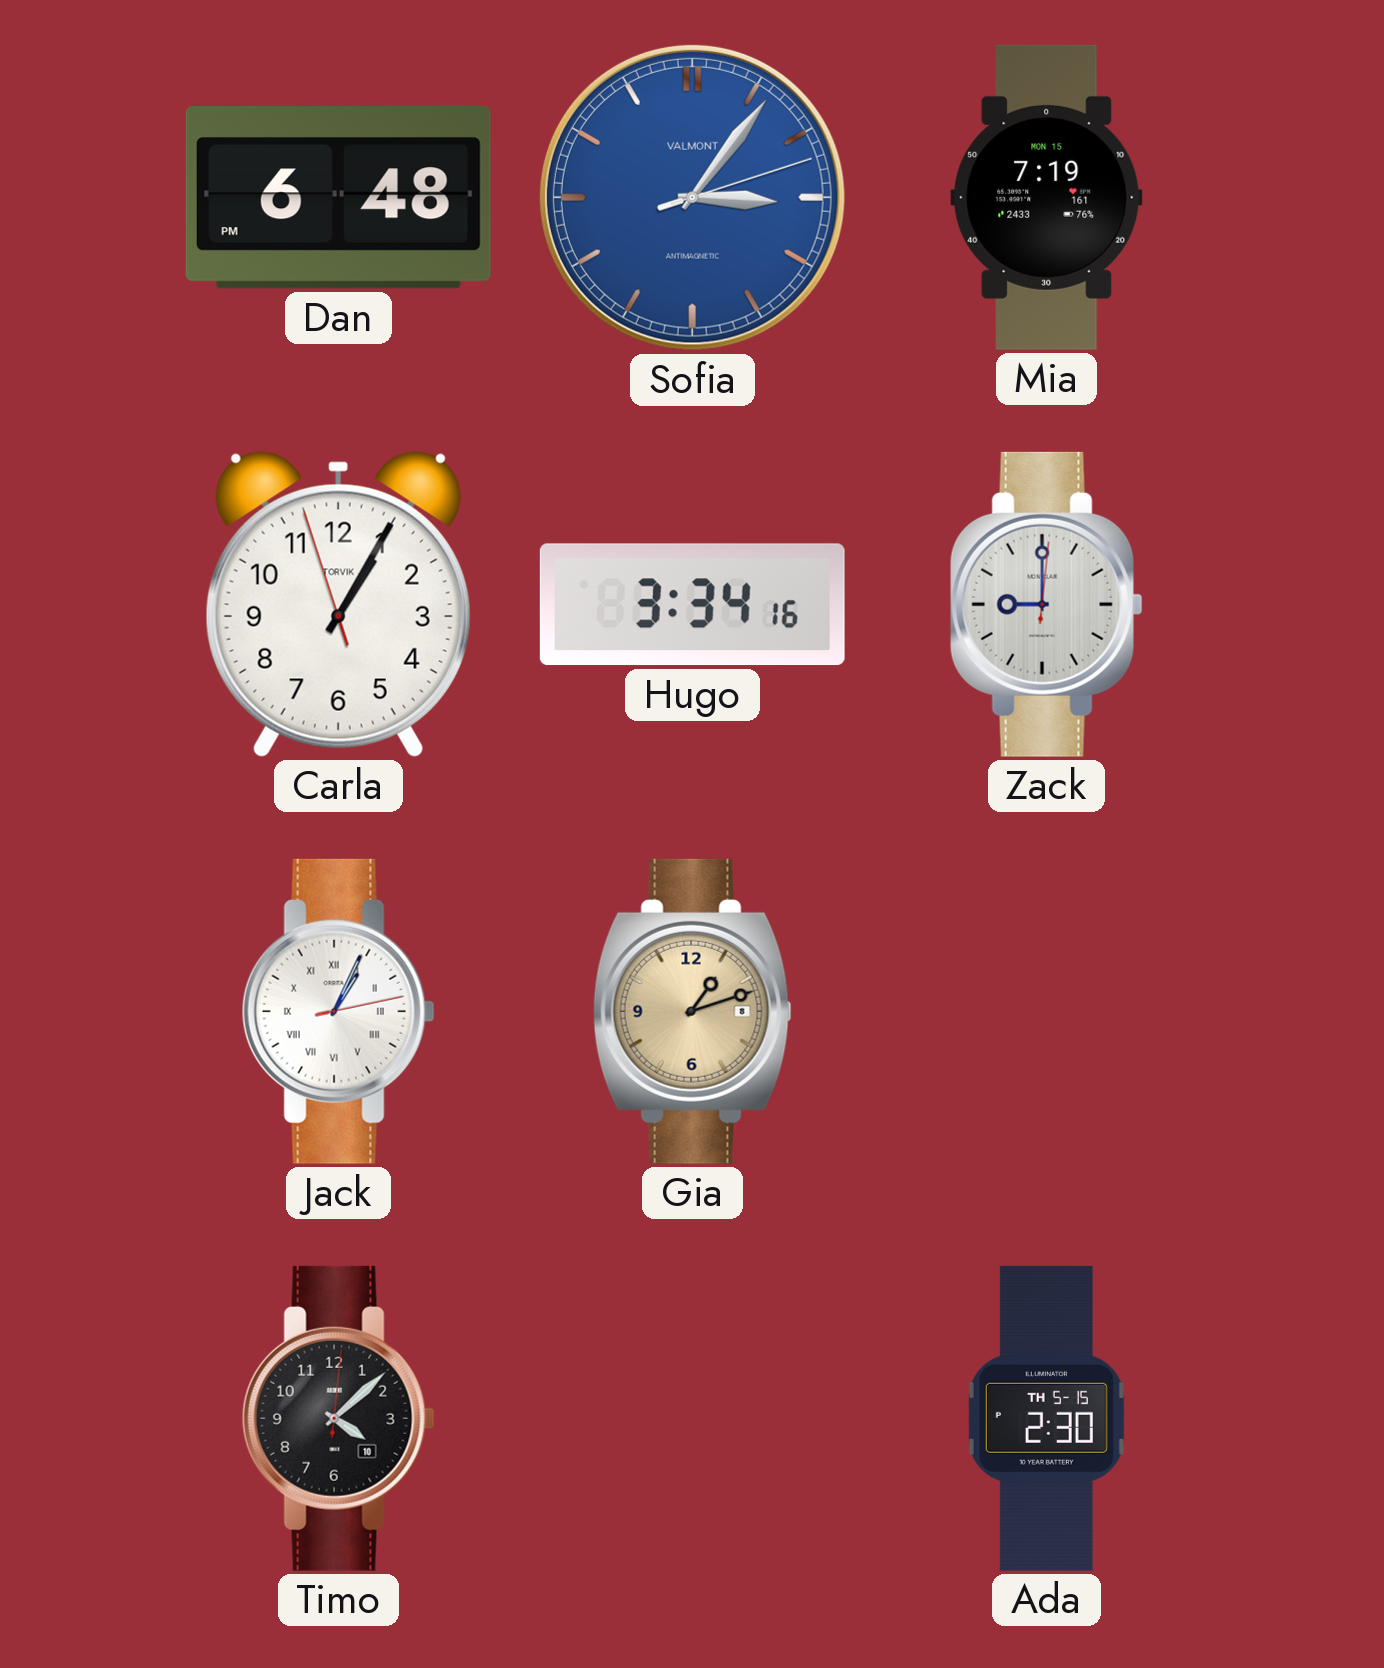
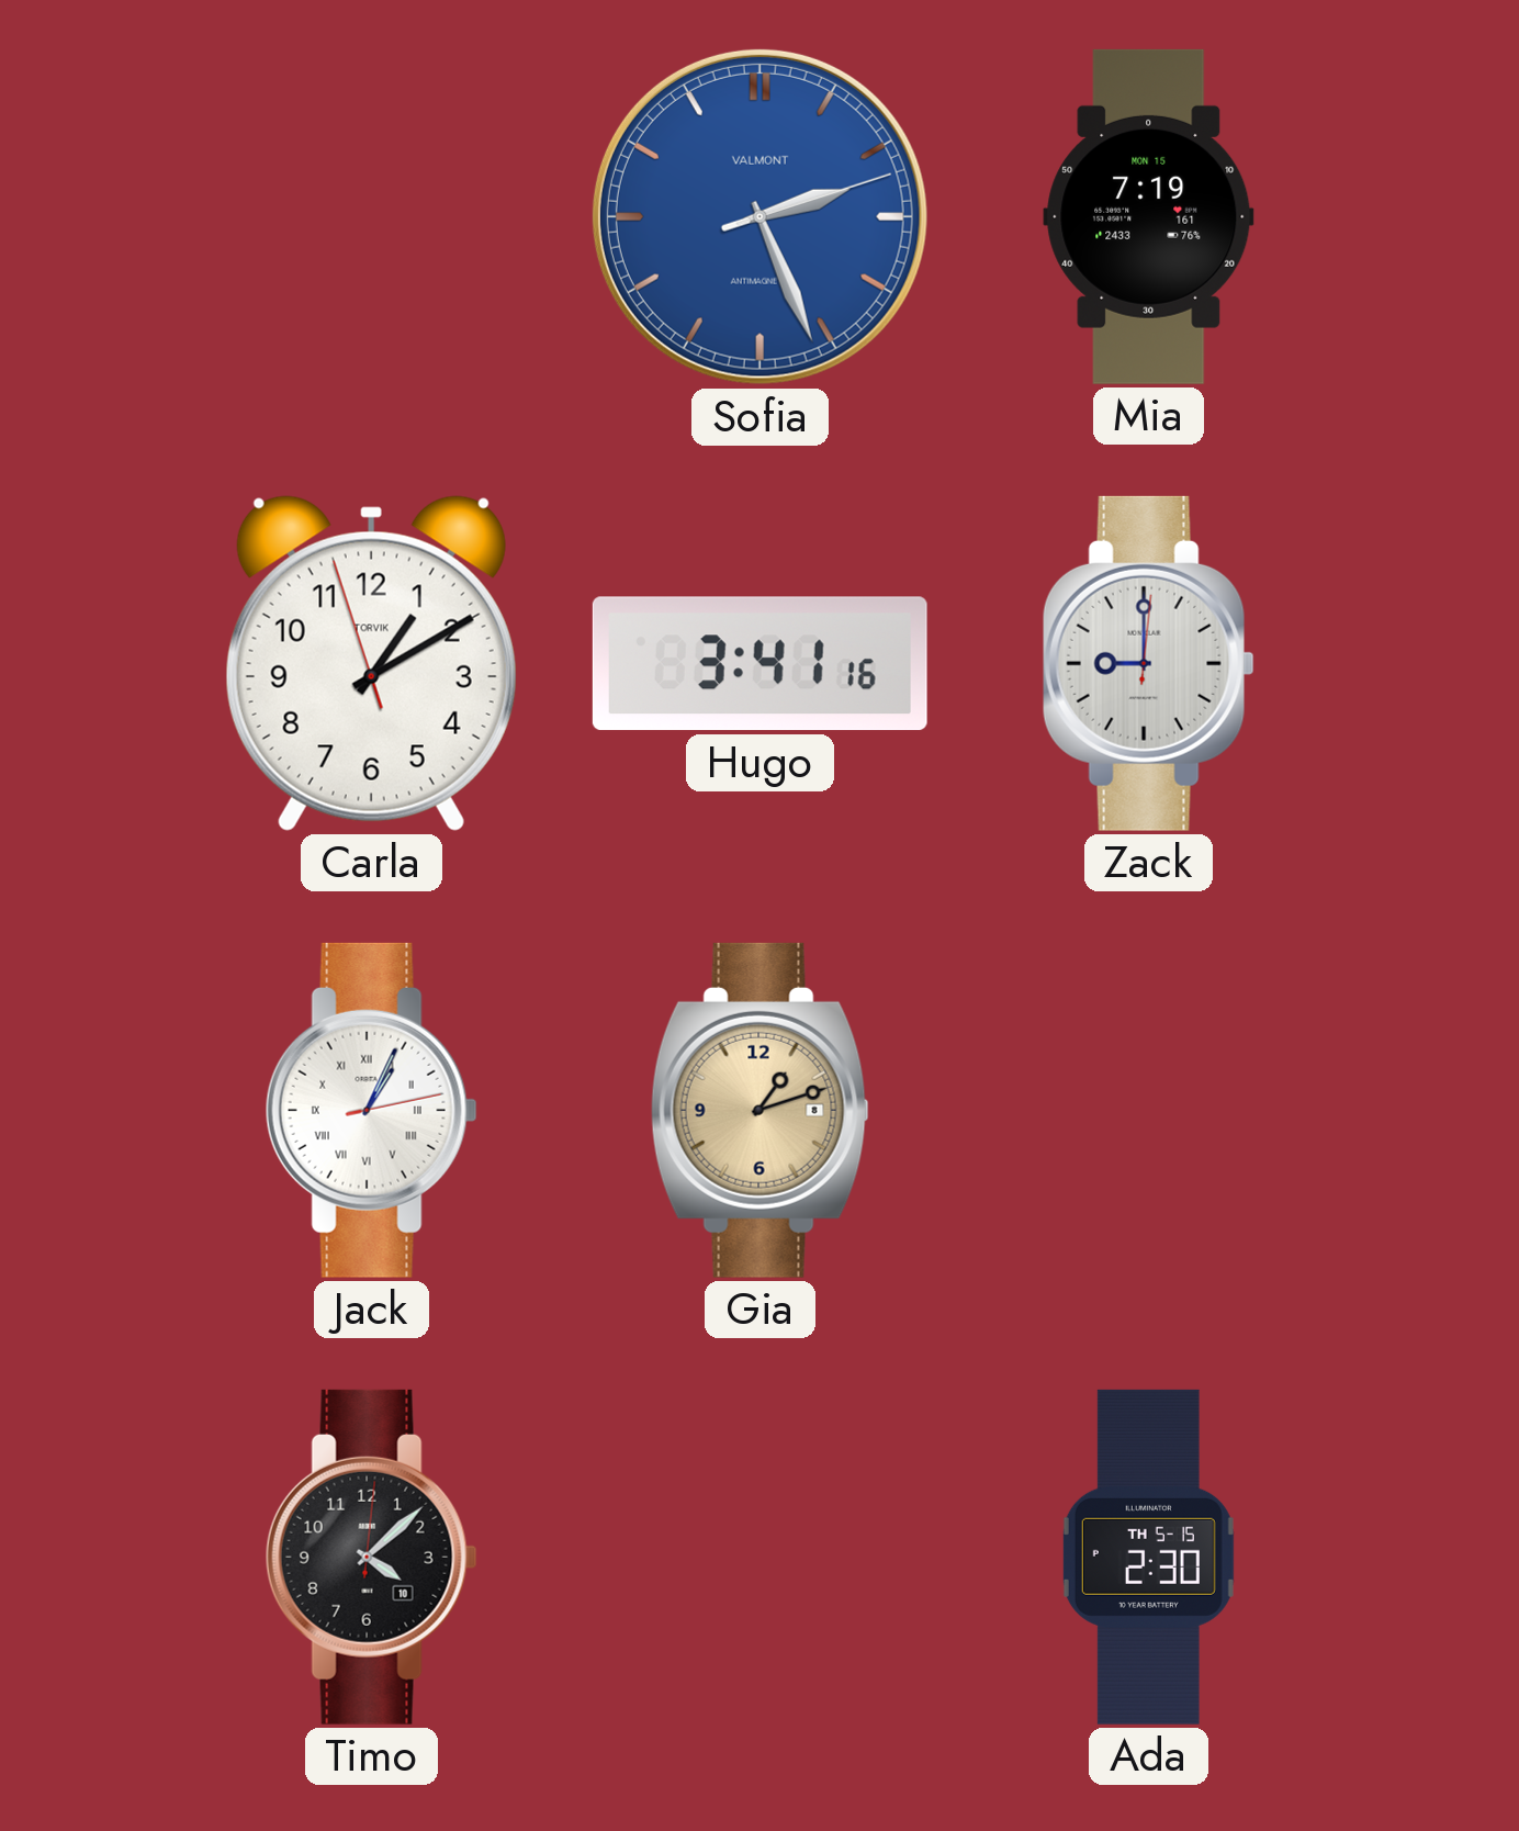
Dan: 6:48 -> none
Sofia: 3:06 -> 2:26
Carla: 1:04 -> 1:09
Hugo: 3:34 -> 3:41
